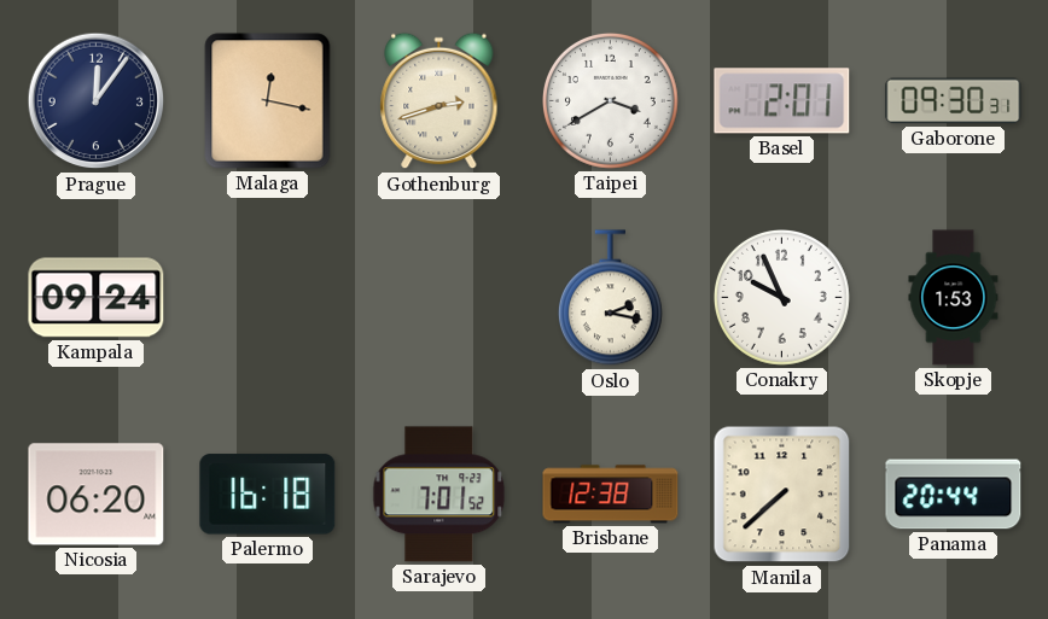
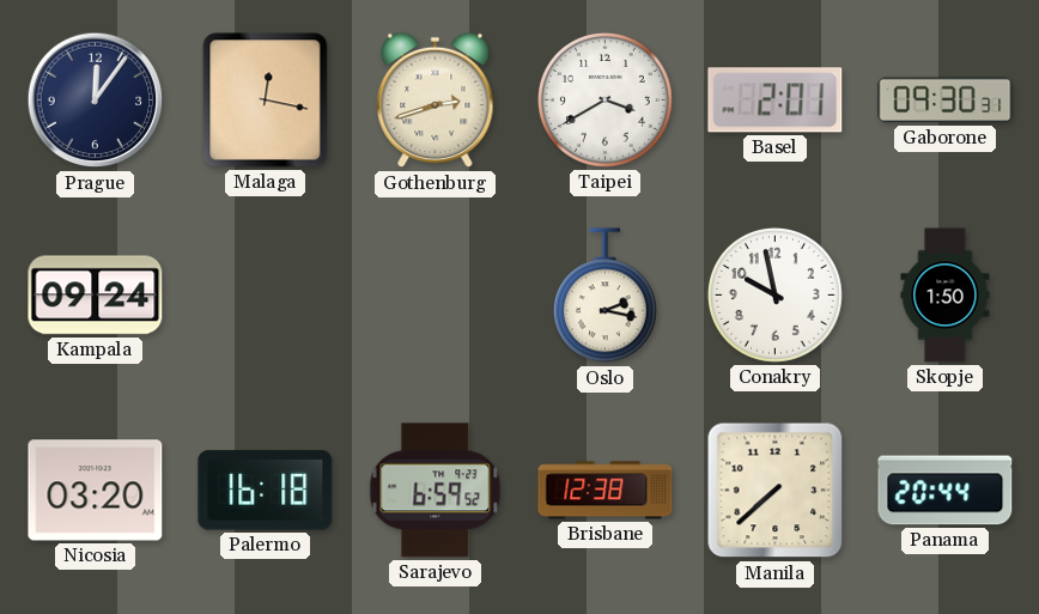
Conakry: 9:56 -> 9:58
Skopje: 1:53 -> 1:50
Nicosia: 06:20 -> 03:20
Sarajevo: 7:01 -> 6:59
